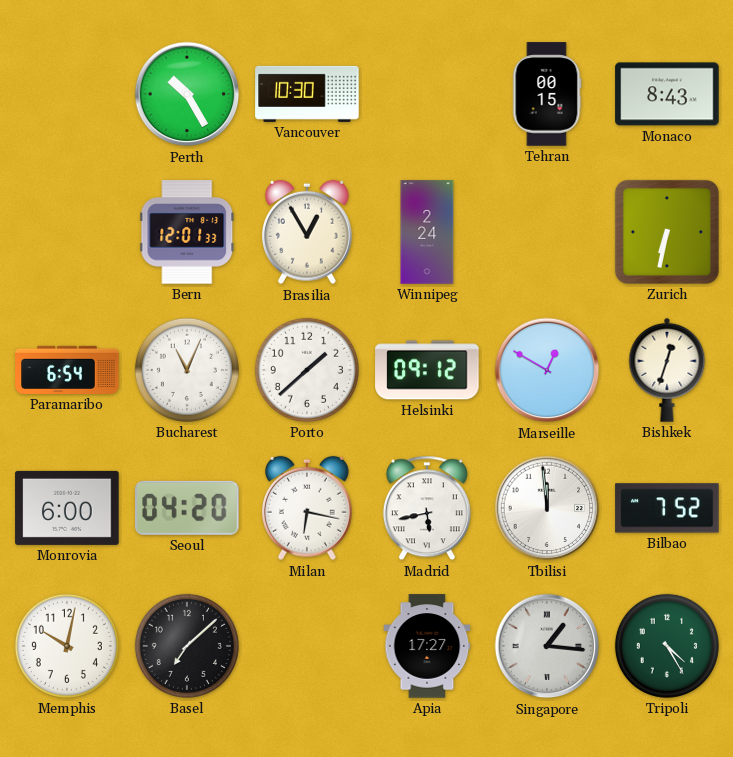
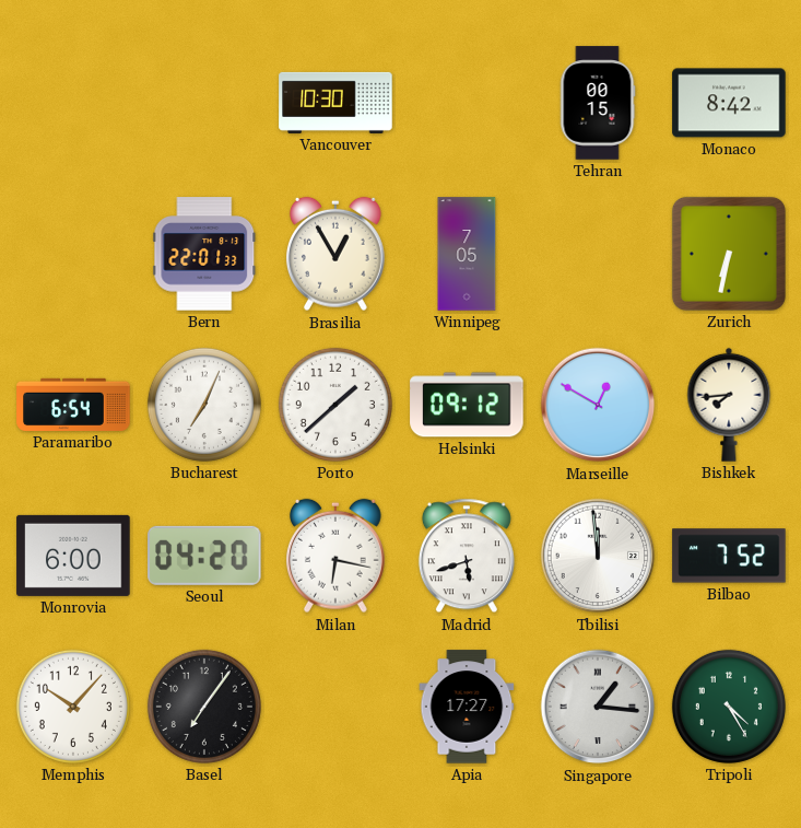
Perth: 10:25 -> none
Monaco: 8:43 -> 8:42
Bern: 12:01 -> 22:01
Winnipeg: 2:24 -> 7:05
Bucharest: 11:04 -> 7:04
Bishkek: 12:33 -> 7:44
Madrid: 5:43 -> 5:42
Memphis: 10:02 -> 10:07
Basel: 7:08 -> 7:06
